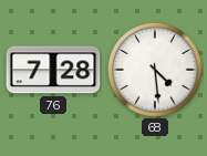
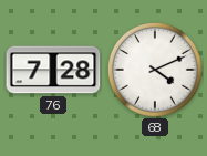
68: 4:29 -> 4:11
